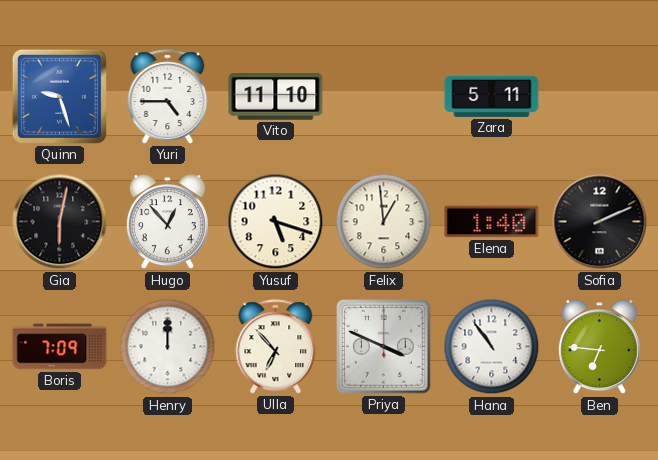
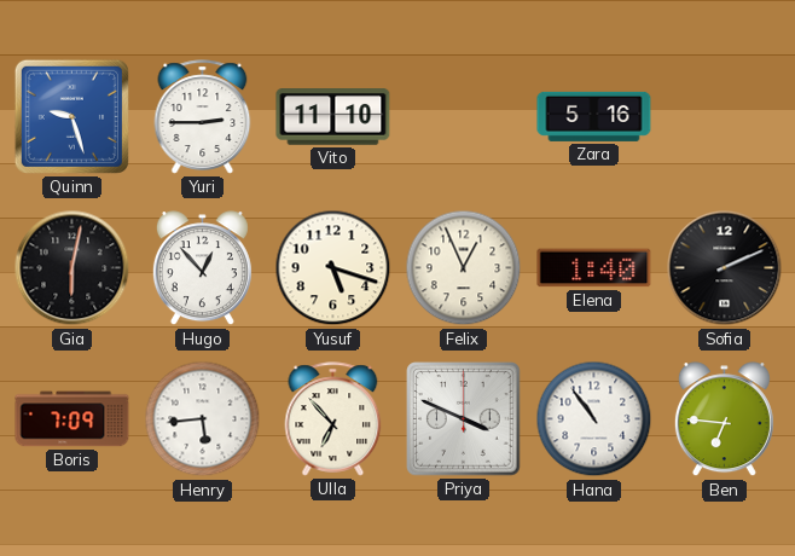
Yuri: 4:45 -> 2:45
Zara: 5:11 -> 5:16
Felix: 12:59 -> 12:56
Henry: 12:00 -> 5:44
